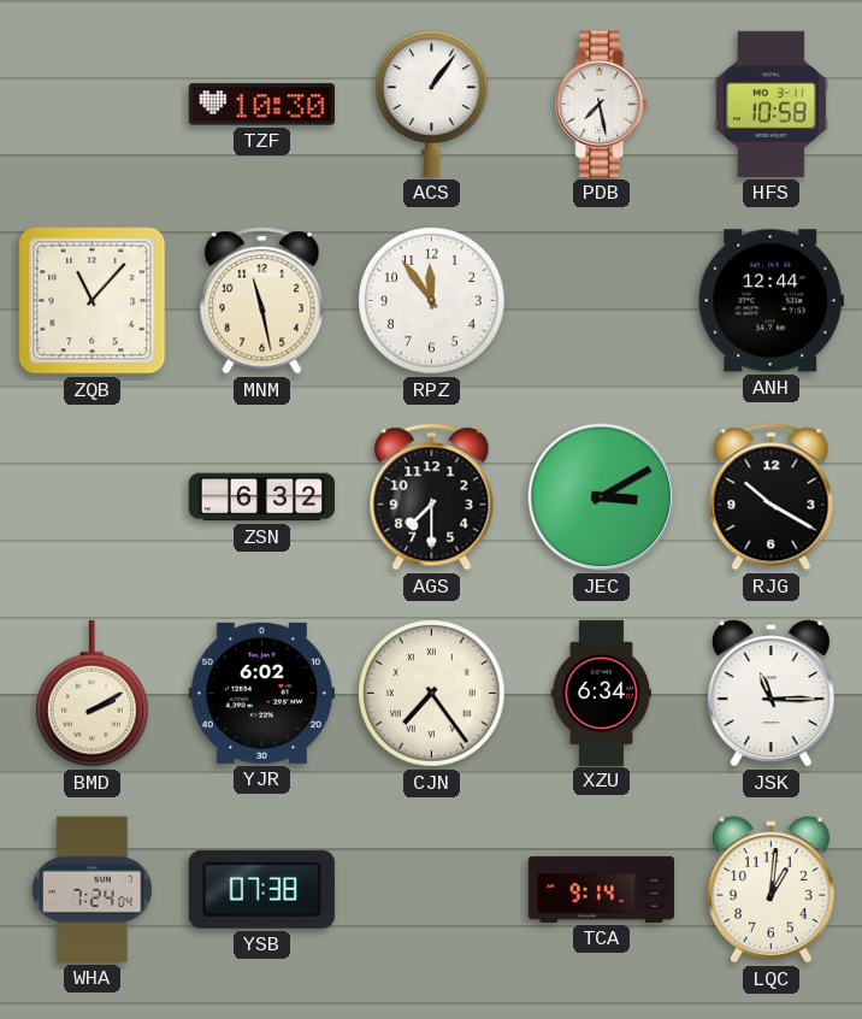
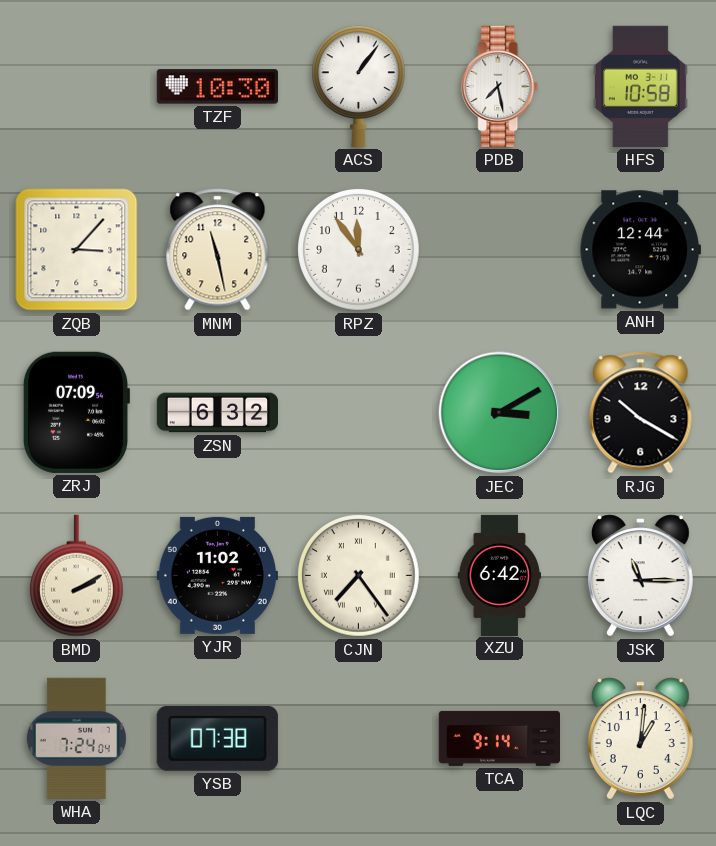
ZQB: 11:07 -> 3:07
ZRJ: none -> 07:09
AGS: 7:30 -> none
YJR: 6:02 -> 11:02
XZU: 6:34 -> 6:42
